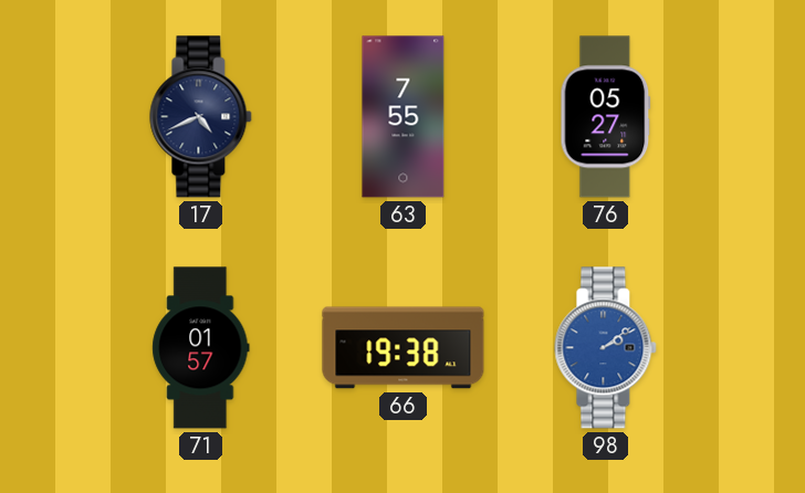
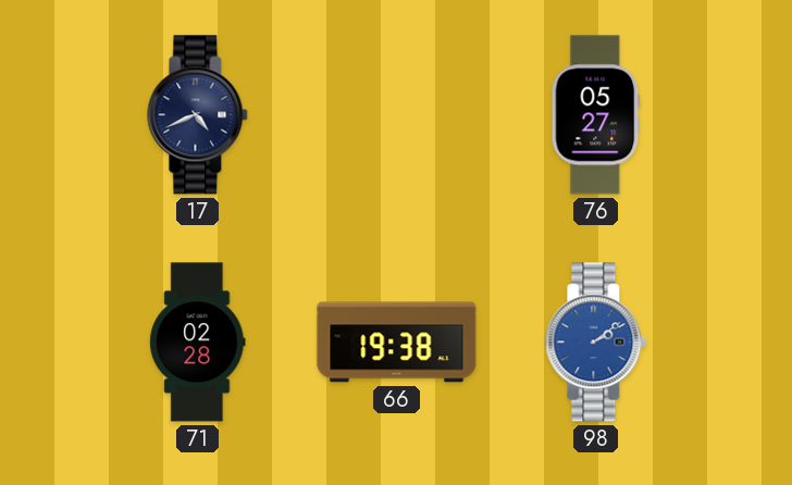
63: 7:55 -> none
71: 01:57 -> 02:28
